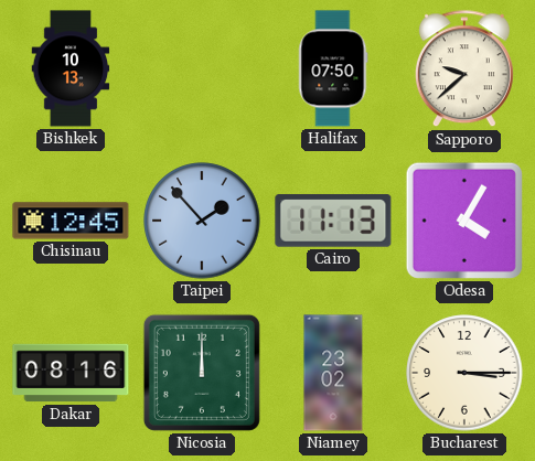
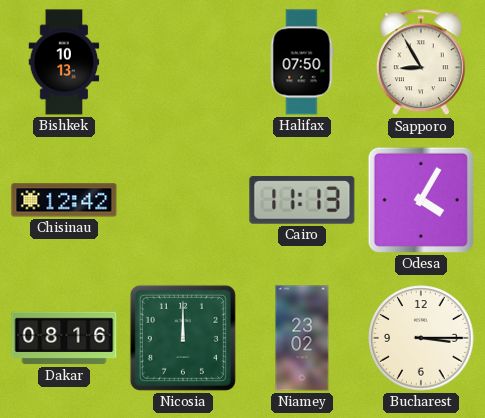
Sapporo: 9:38 -> 8:55
Chisinau: 12:45 -> 12:42
Taipei: 1:53 -> none
